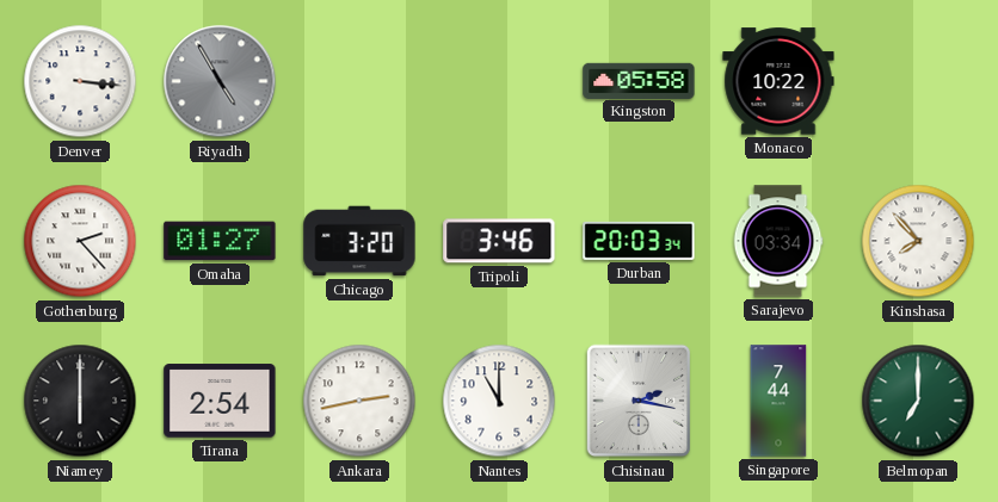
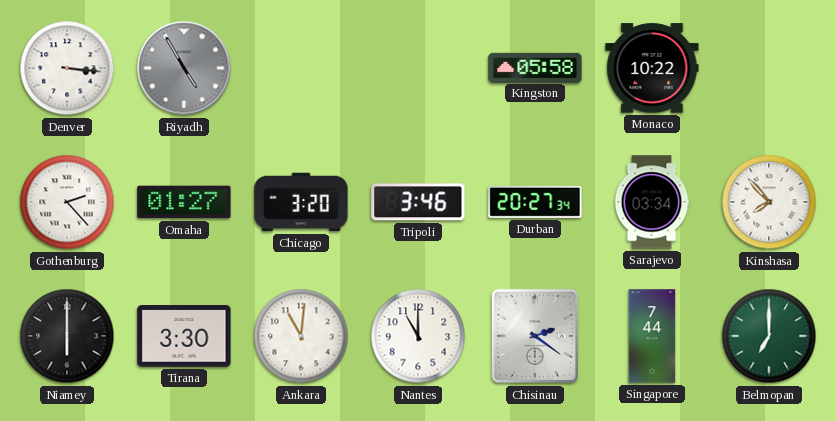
Durban: 20:03 -> 20:27
Tirana: 2:54 -> 3:30
Ankara: 2:43 -> 11:01
Chisinau: 2:17 -> 2:21
